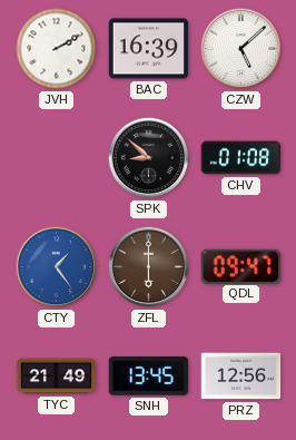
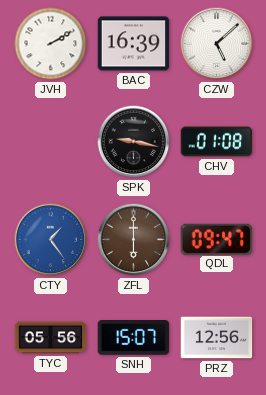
SPK: 8:52 -> 9:17
TYC: 21:49 -> 05:56
SNH: 13:45 -> 15:07
